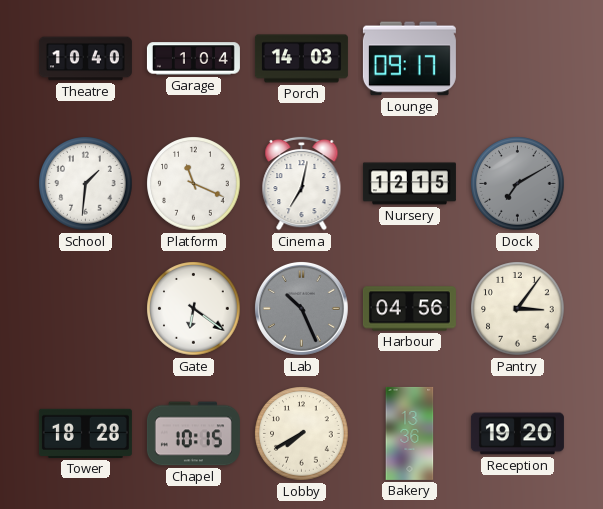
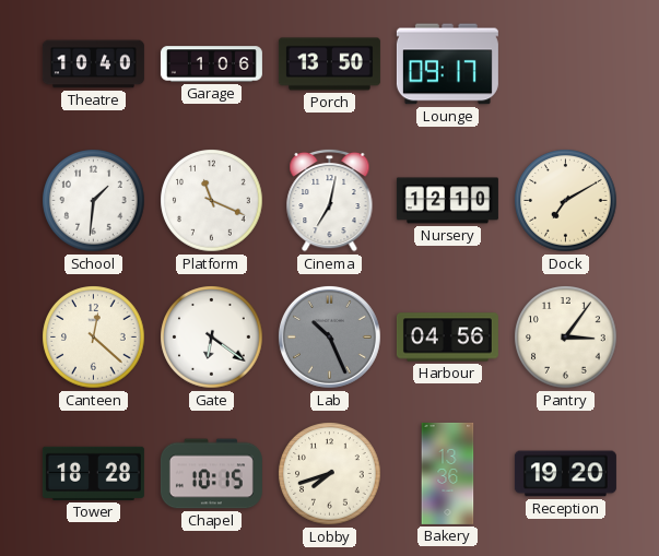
Garage: 1:04 -> 1:06
Porch: 14:03 -> 13:50
Nursery: 12:15 -> 12:10
Dock dial: grey -> cream
Canteen: none -> 12:22
Lobby: 7:40 -> 7:42
